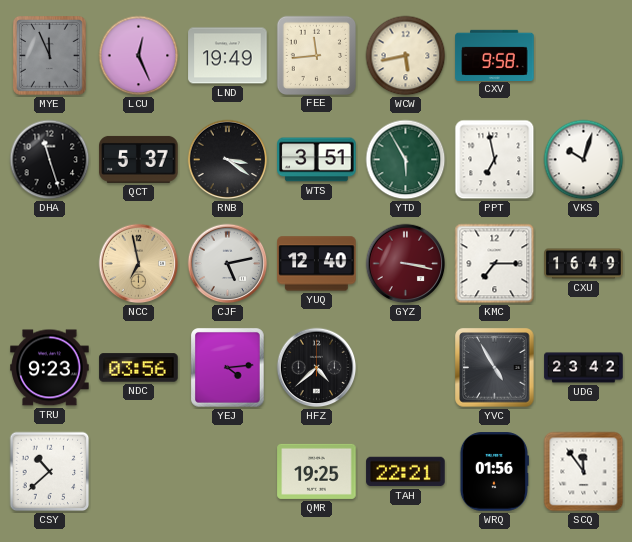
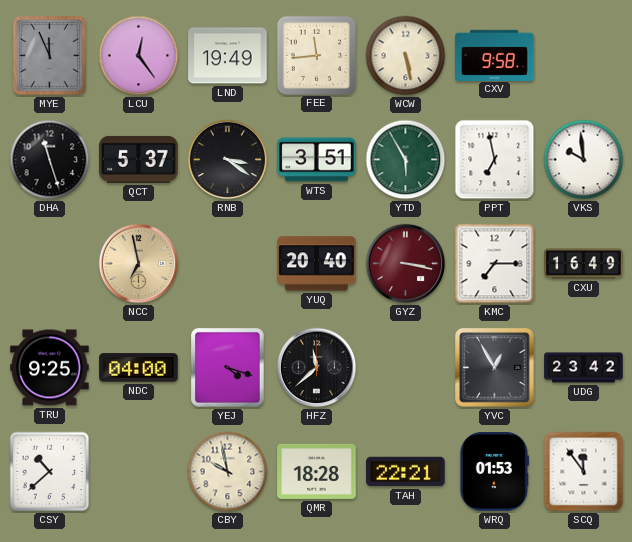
LCU: 12:26 -> 12:24
WCW: 5:43 -> 5:28
VKS: 10:03 -> 9:59
CJF: 5:13 -> none
YUQ: 12:40 -> 20:40
TRU: 9:23 -> 9:25
NDC: 03:56 -> 04:00
YEJ: 4:14 -> 4:18
HFZ: 4:38 -> 11:38
YVC: 4:55 -> 12:55
CBY: none -> 9:58
QMR: 19:25 -> 18:28
WRQ: 01:56 -> 01:53
